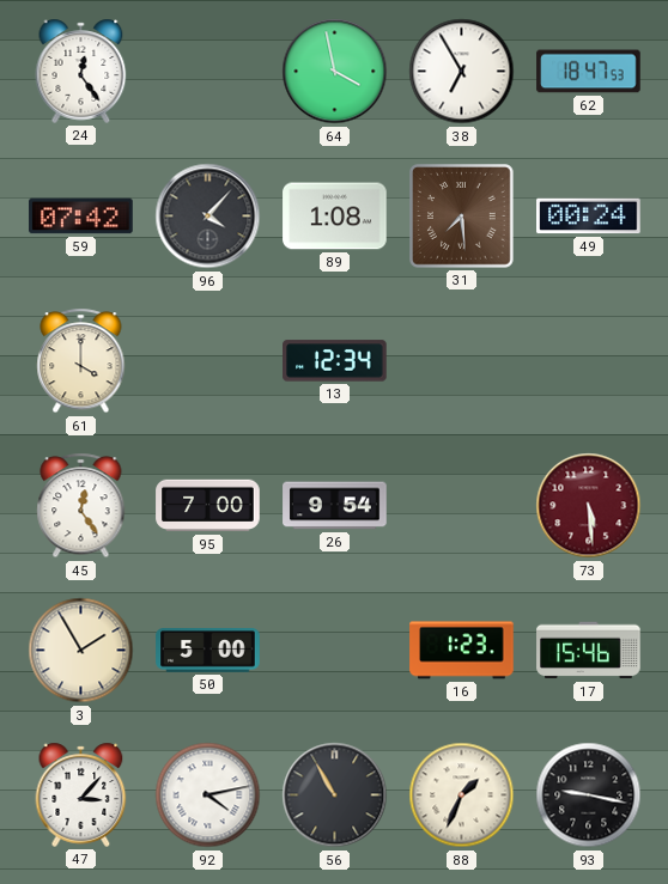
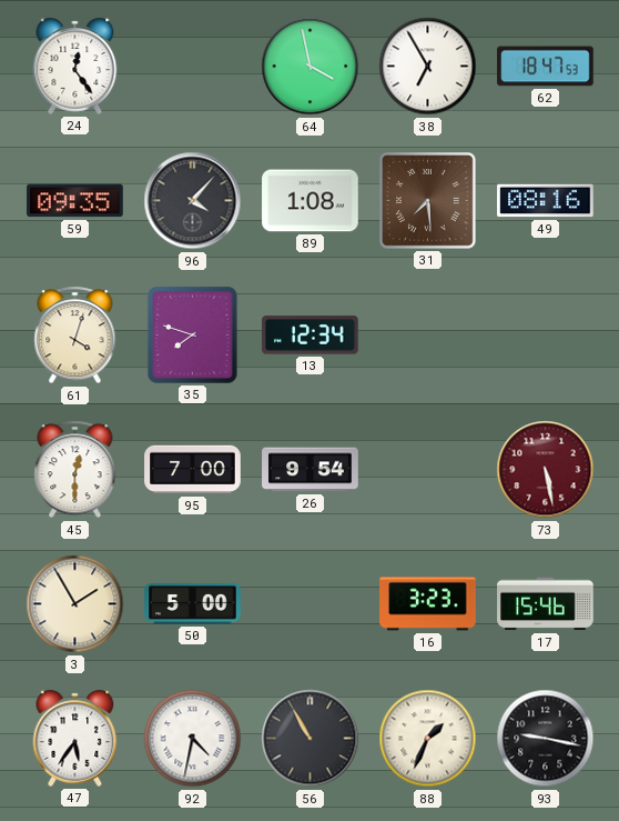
59: 07:42 -> 09:35
49: 00:24 -> 08:16
61: 4:00 -> 4:03
35: none -> 7:48
45: 12:24 -> 12:30
73: 5:29 -> 5:28
16: 1:23 -> 3:23
47: 3:07 -> 5:36
92: 4:13 -> 4:32
